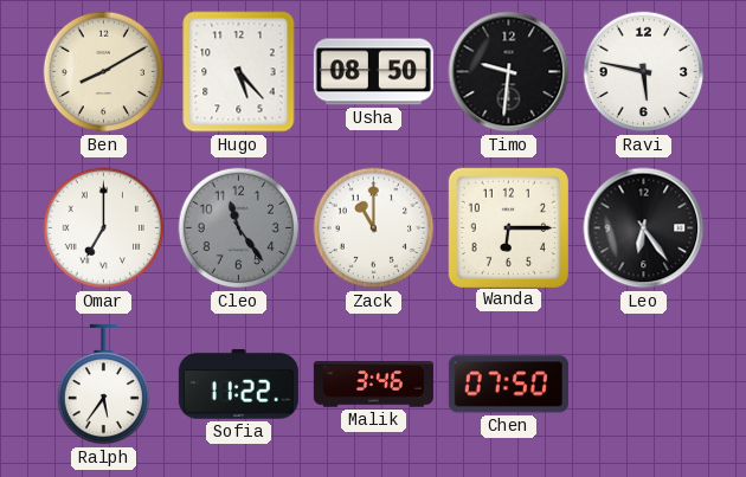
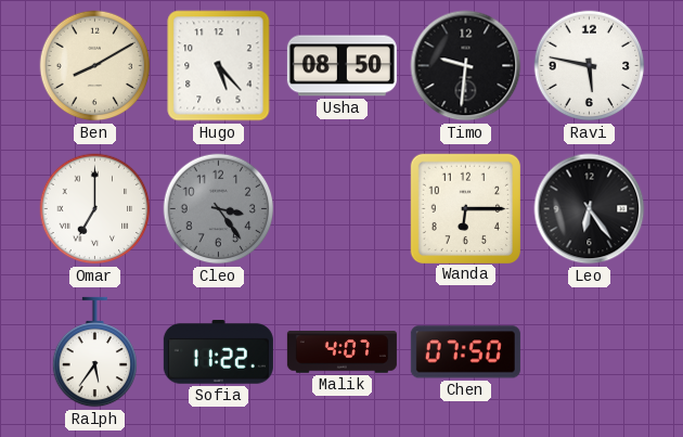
Cleo: 11:24 -> 3:24
Zack: 11:00 -> none
Malik: 3:46 -> 4:07
